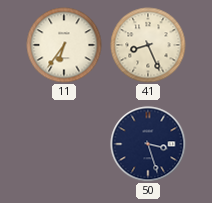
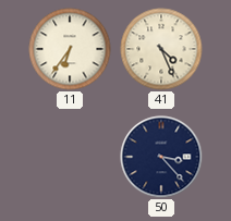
41: 8:26 -> 4:26
50: 3:27 -> 3:23
